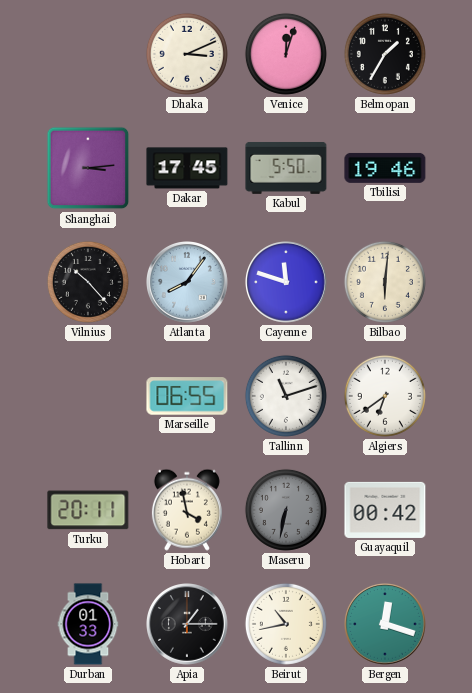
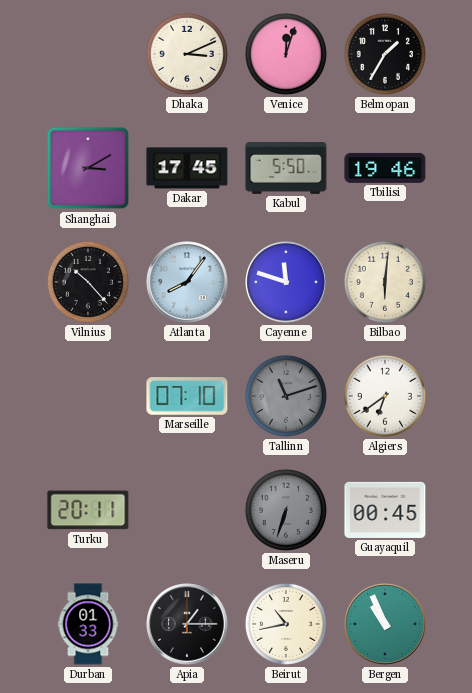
Shanghai: 3:14 -> 3:10
Marseille: 06:55 -> 07:10
Tallinn dial: white -> grey
Hobart: 3:58 -> none
Maseru: 6:32 -> 6:33
Guayaquil: 00:42 -> 00:45
Bergen: 12:18 -> 10:56
